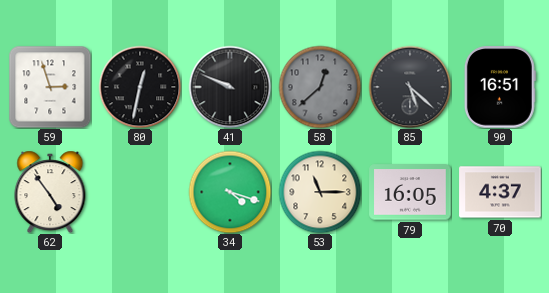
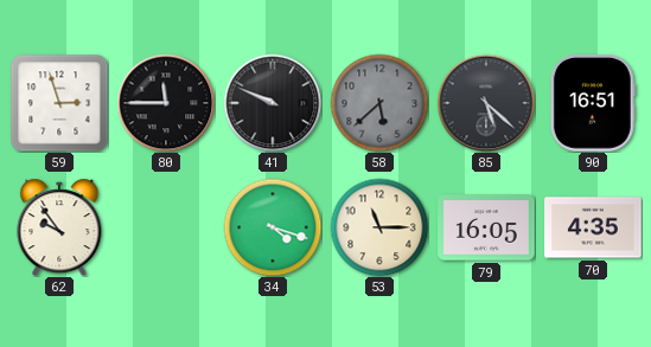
80: 12:32 -> 11:45
58: 12:38 -> 5:38
62: 4:54 -> 9:54
70: 4:37 -> 4:35
